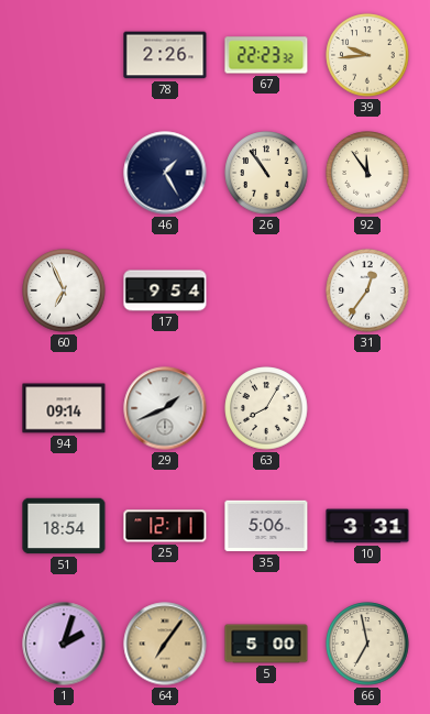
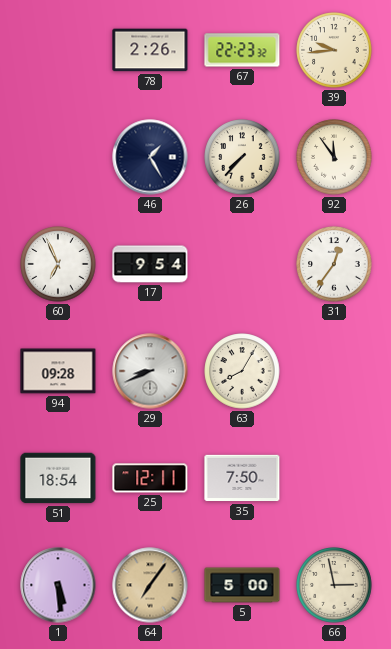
26: 10:54 -> 7:37
94: 09:14 -> 09:28
29: 1:41 -> 8:41
35: 5:06 -> 7:50
10: 3:31 -> none
1: 2:03 -> 5:29
66: 6:58 -> 2:58
